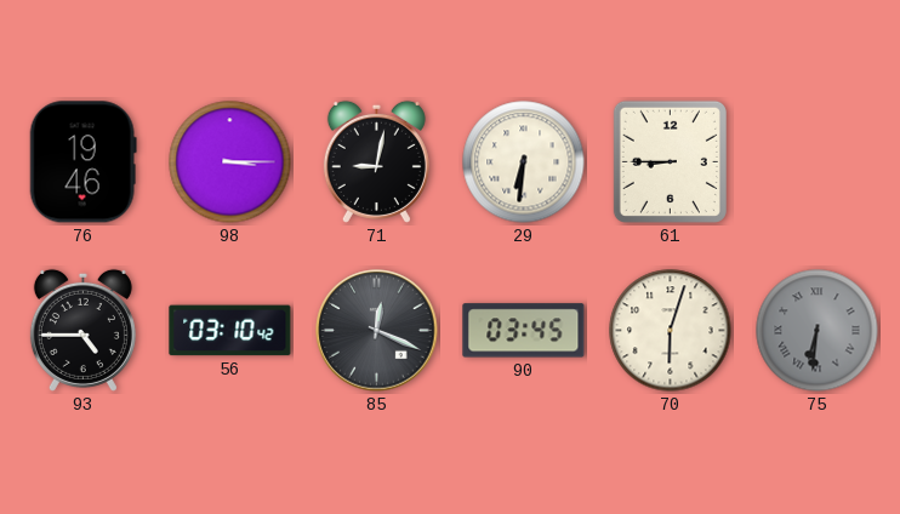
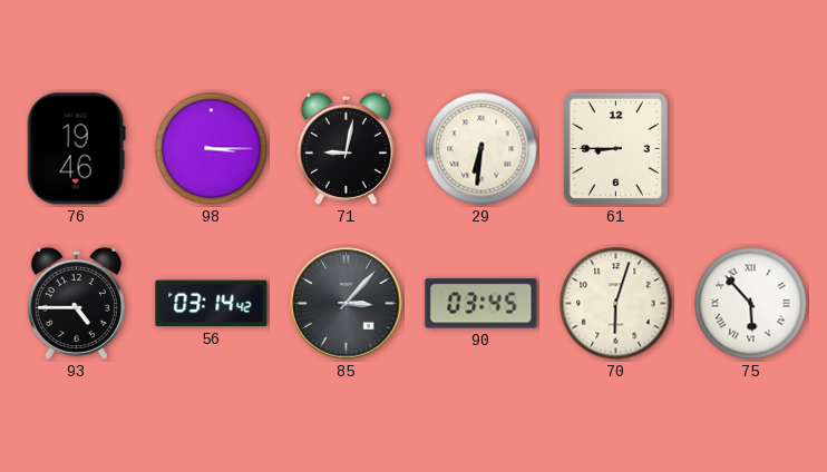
56: 03:10 -> 03:14
85: 12:19 -> 3:07
75: 6:31 -> 5:53
75 dial: grey -> white
